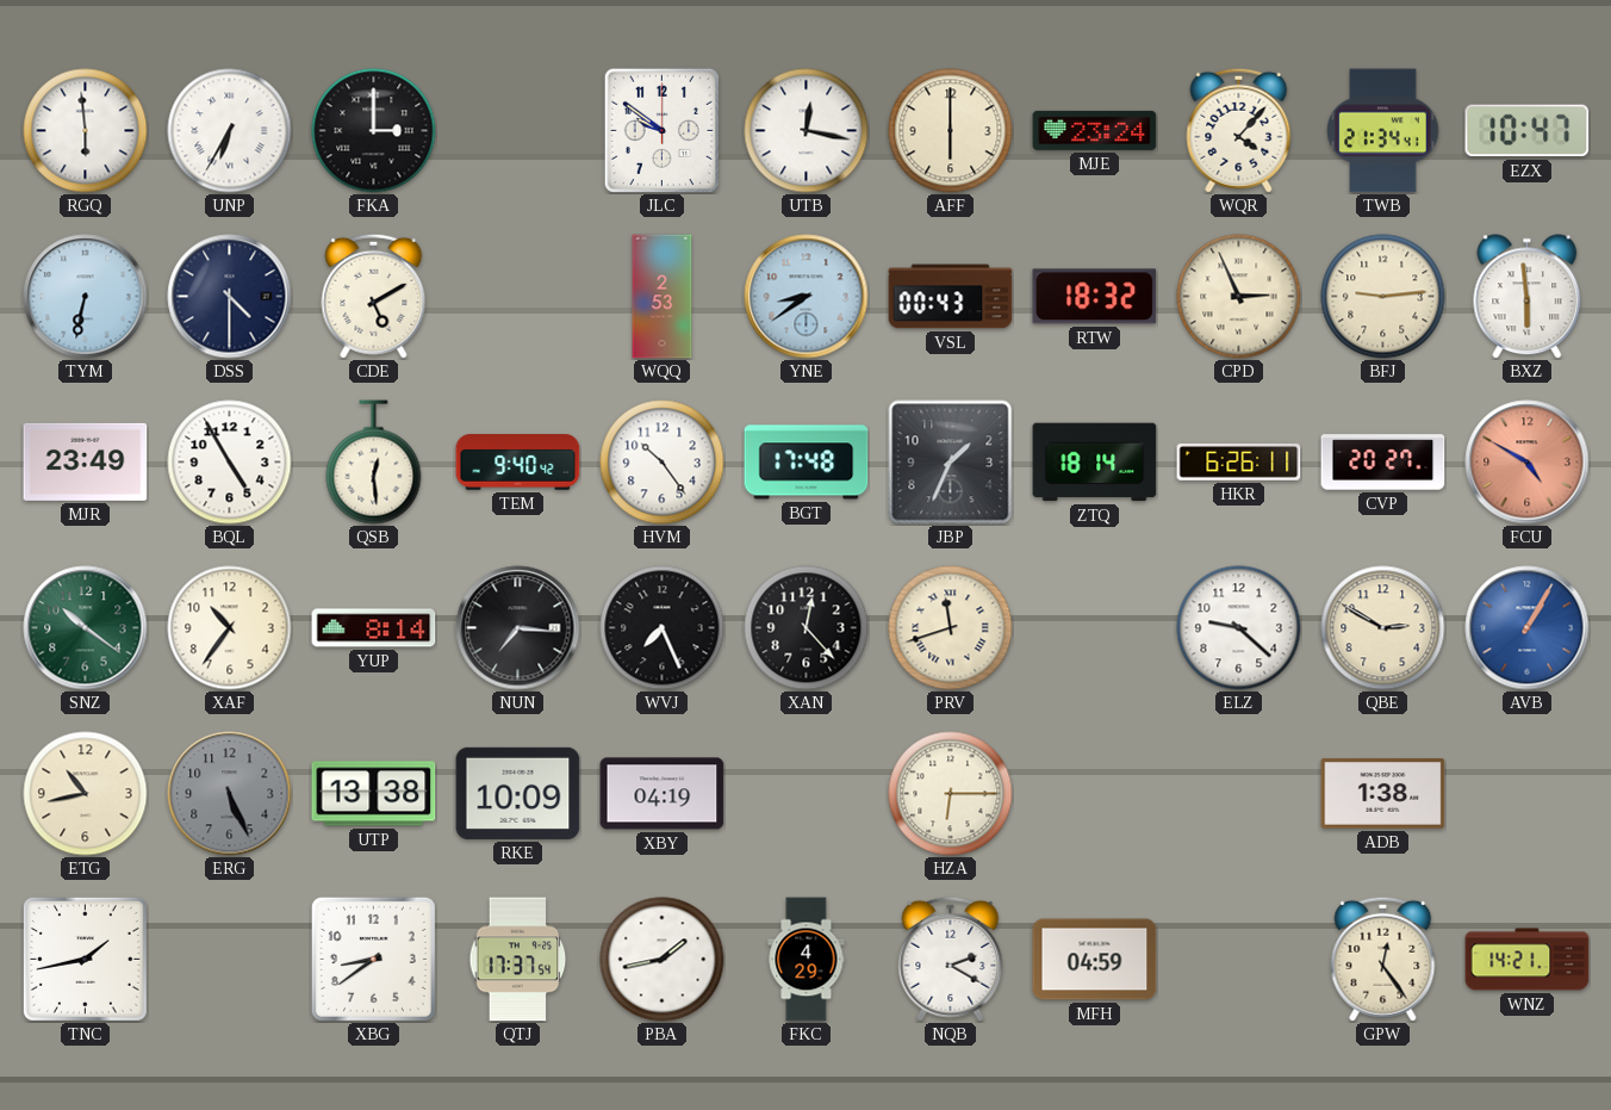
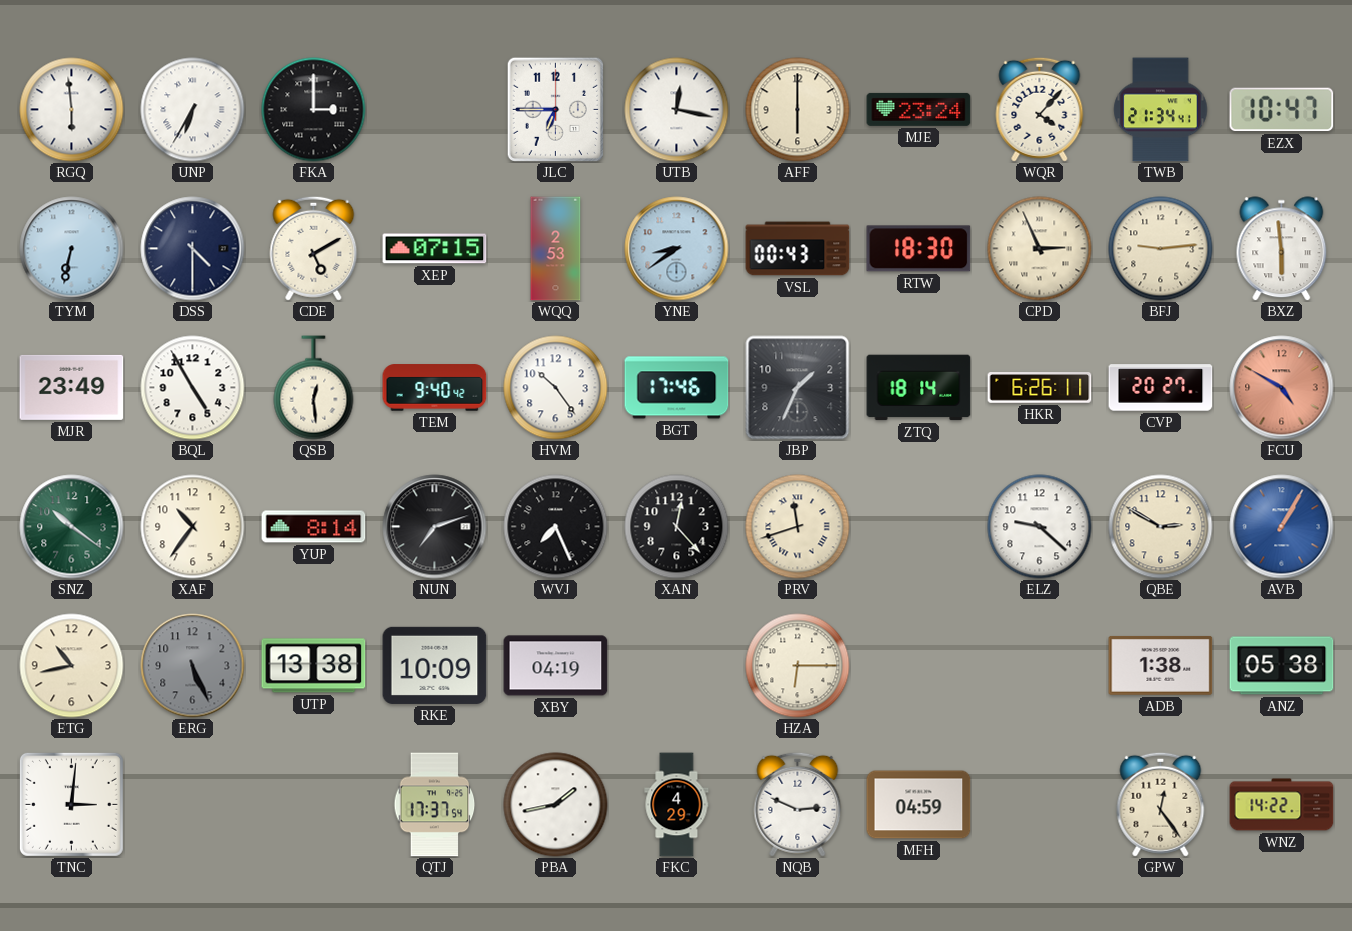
JLC: 9:51 -> 6:45
XEP: none -> 07:15
RTW: 18:32 -> 18:30
BGT: 17:48 -> 17:46
NUN: 7:16 -> 7:12
ANZ: none -> 05:38
TNC: 1:43 -> 3:01
XBG: 8:39 -> none
NQB: 2:20 -> 2:49
WNZ: 14:21 -> 14:22
